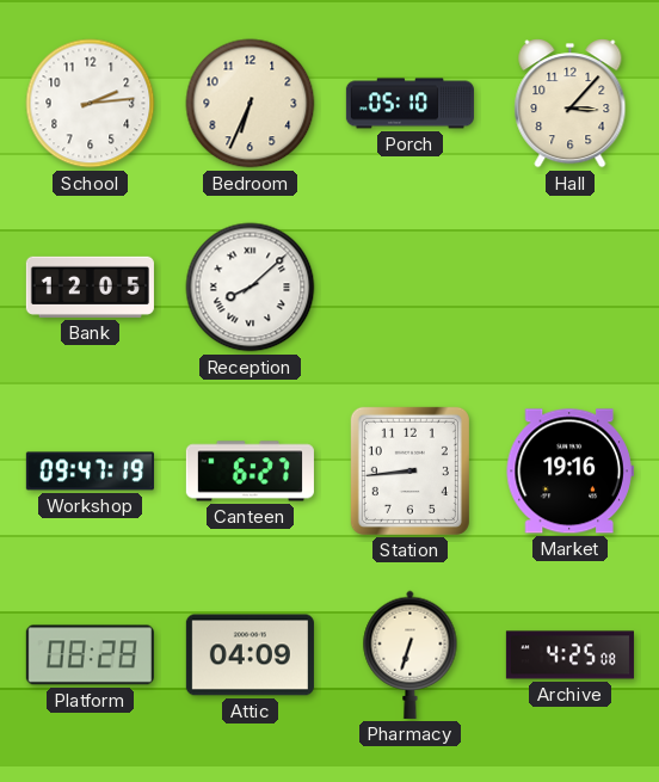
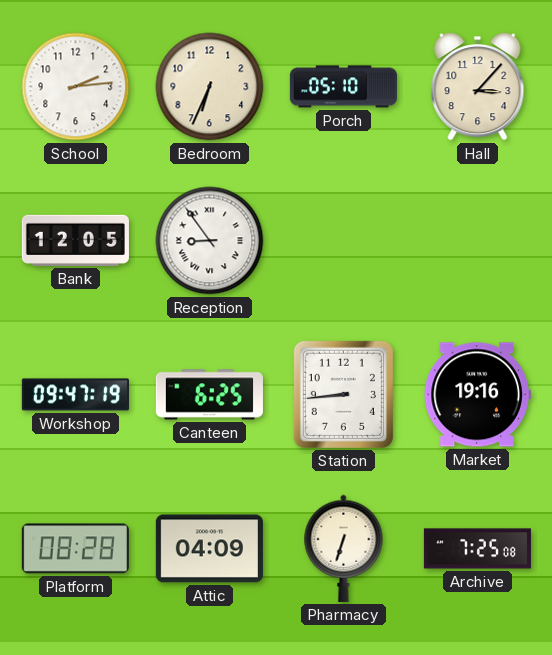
Reception: 8:08 -> 8:54
Canteen: 6:27 -> 6:25
Archive: 4:25 -> 7:25
